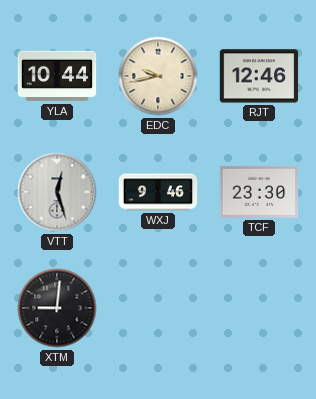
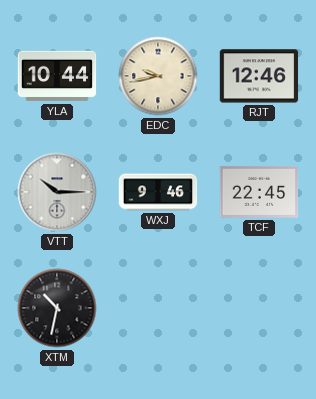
VTT: 12:27 -> 10:15
TCF: 23:30 -> 22:45
XTM: 9:01 -> 10:32
